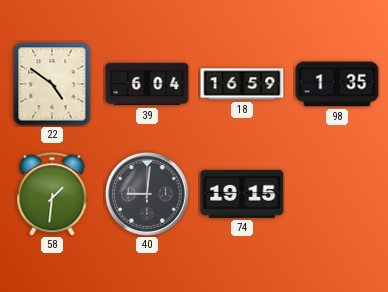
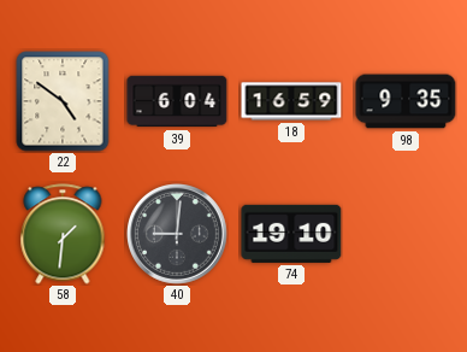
98: 1:35 -> 9:35
74: 19:15 -> 19:10
